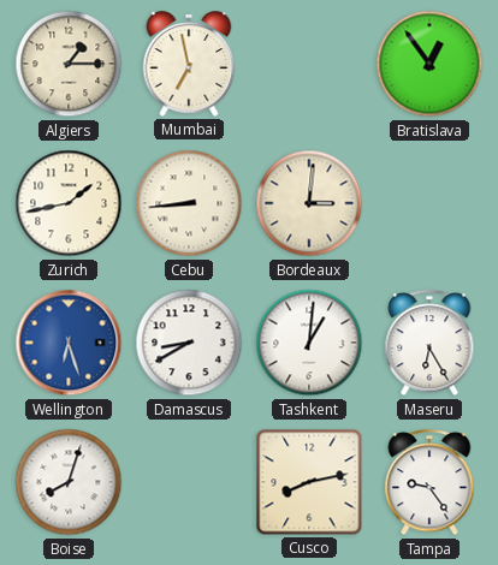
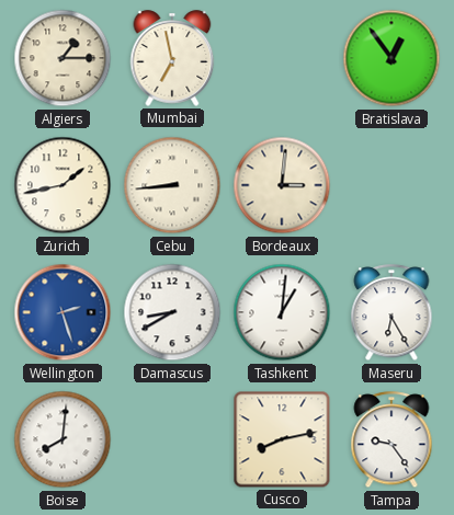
Wellington: 6:27 -> 2:27
Boise: 8:03 -> 8:01
